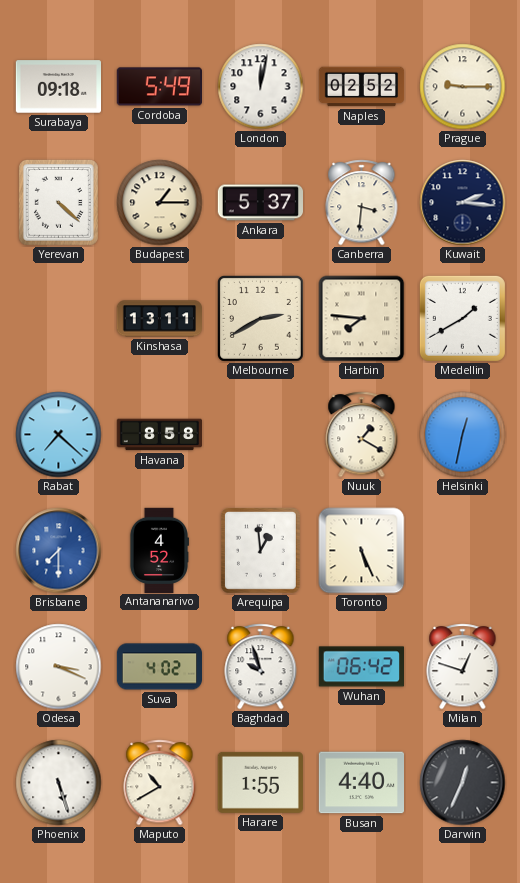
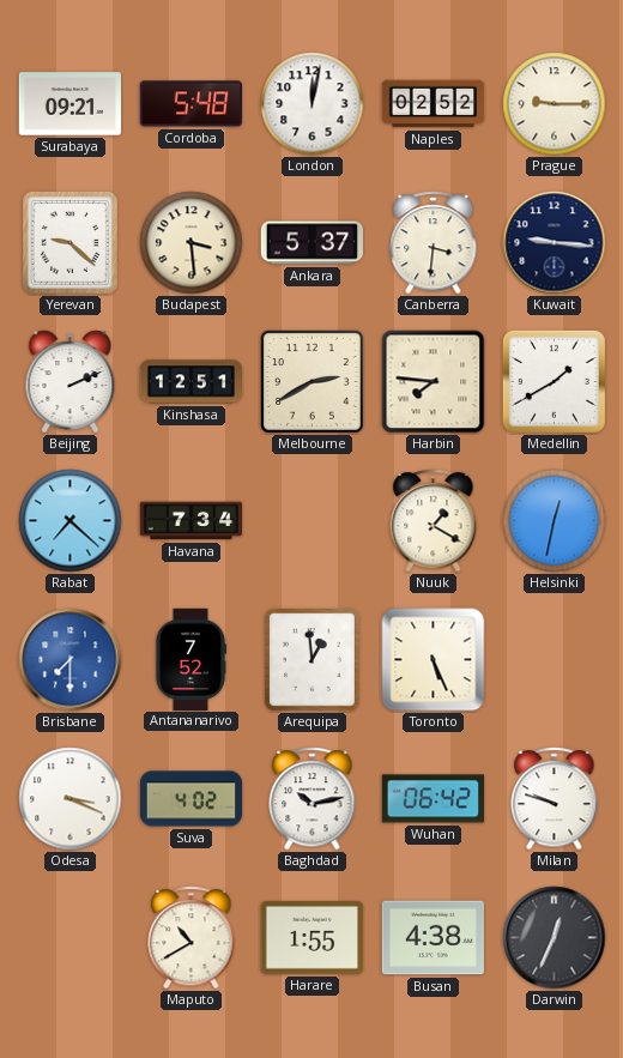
Surabaya: 09:18 -> 09:21
Cordoba: 5:49 -> 5:48
Yerevan: 4:22 -> 9:22
Budapest: 1:15 -> 3:29
Kuwait: 2:16 -> 9:16
Beijing: none -> 2:11
Kinshasa: 13:11 -> 12:51
Havana: 8:58 -> 7:34
Antananarivo: 4:52 -> 7:52
Baghdad: 9:57 -> 10:13
Milan: 12:48 -> 9:48
Phoenix: 5:27 -> none
Busan: 4:40 -> 4:38
